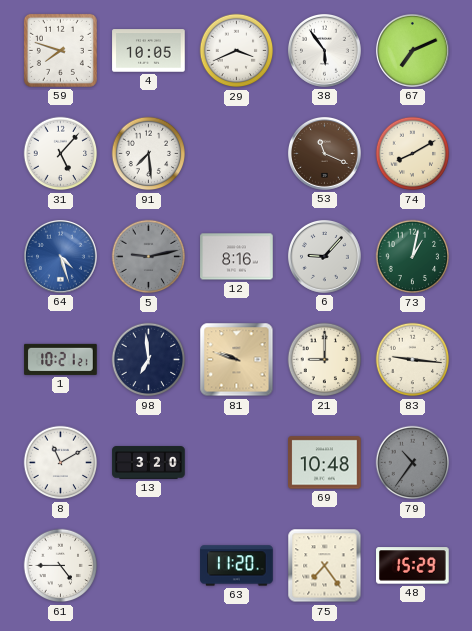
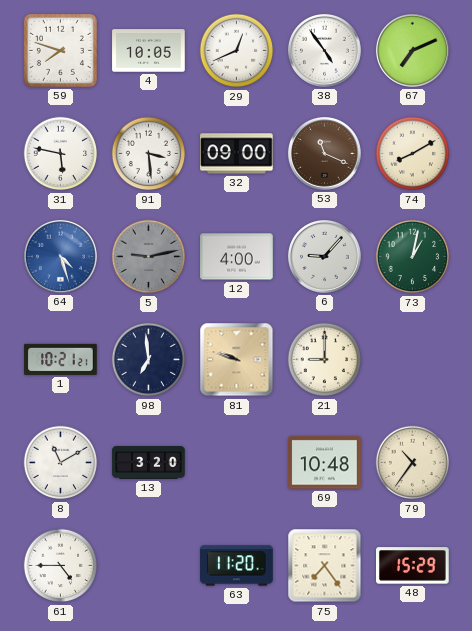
29: 3:41 -> 12:41
38: 5:54 -> 4:54
31: 5:07 -> 5:47
91: 7:29 -> 3:29
32: none -> 09:00
12: 8:16 -> 4:00
83: 9:16 -> none
79 dial: grey -> cream
